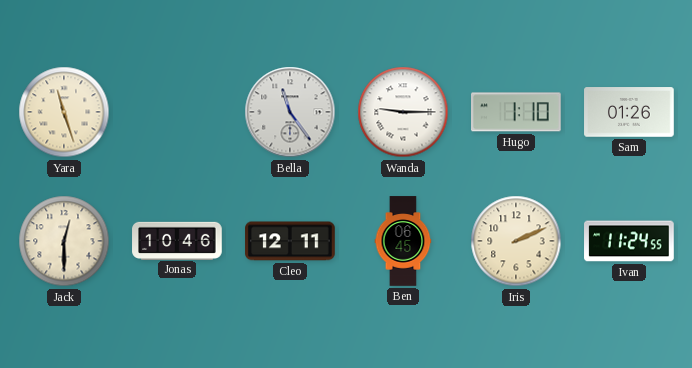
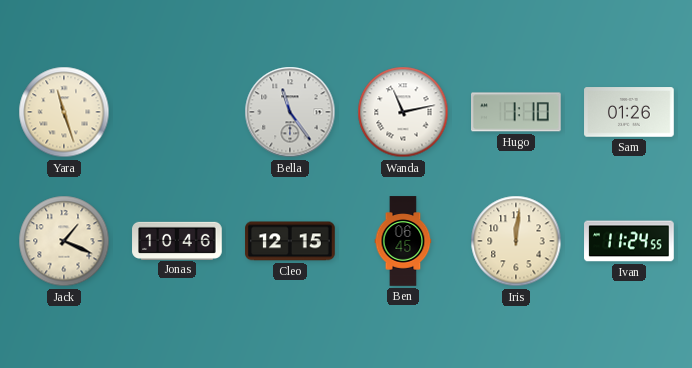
Wanda: 9:15 -> 11:13
Jack: 12:30 -> 1:19
Cleo: 12:11 -> 12:15
Iris: 2:11 -> 12:01
